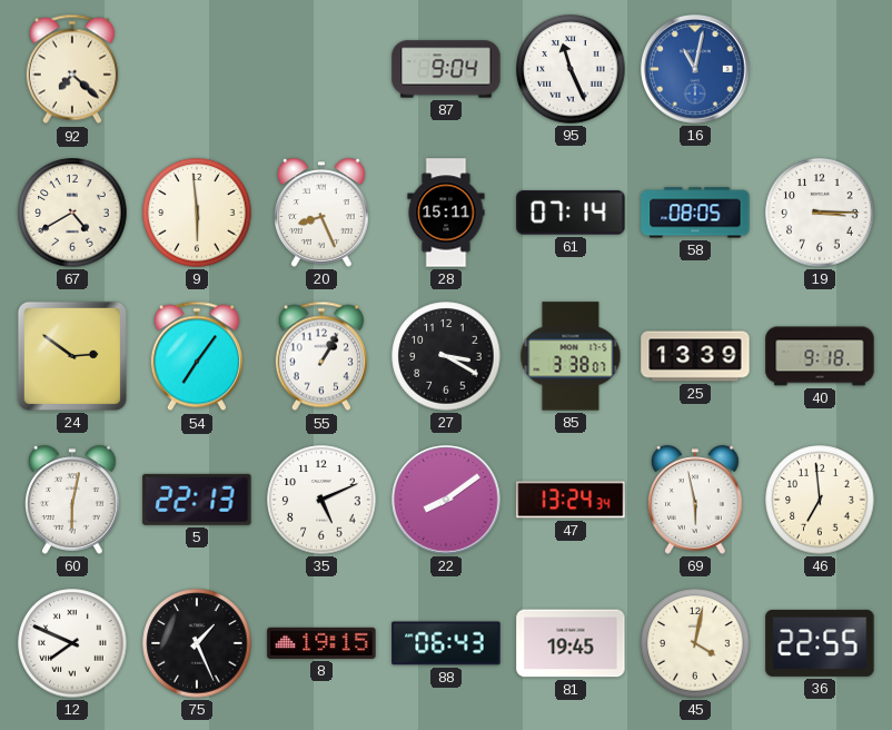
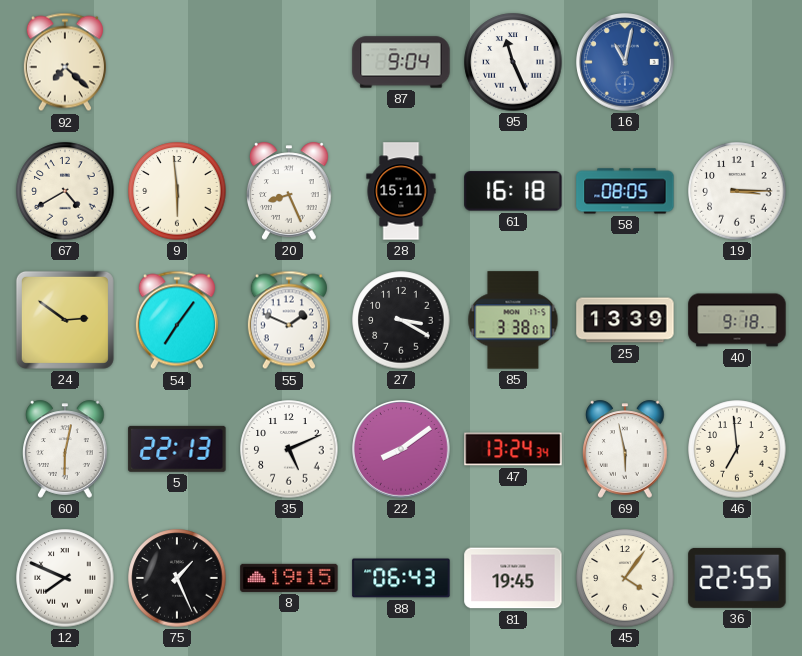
61: 07:14 -> 16:18
55: 1:05 -> 1:49
45: 4:02 -> 4:06
